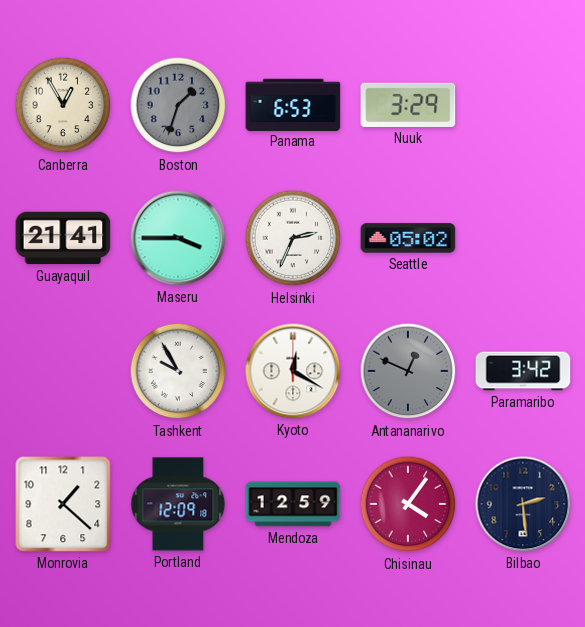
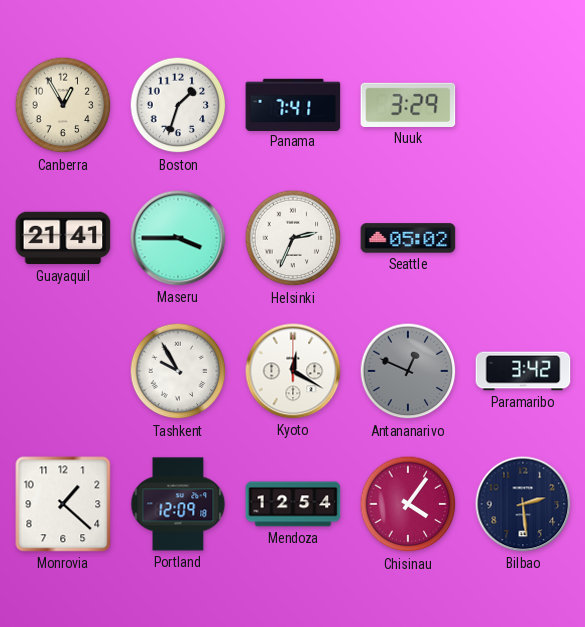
Boston dial: grey -> white
Panama: 6:53 -> 7:41
Mendoza: 12:59 -> 12:54
